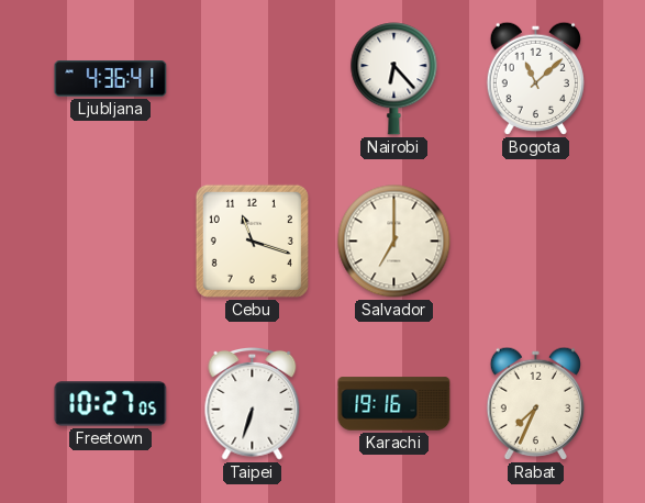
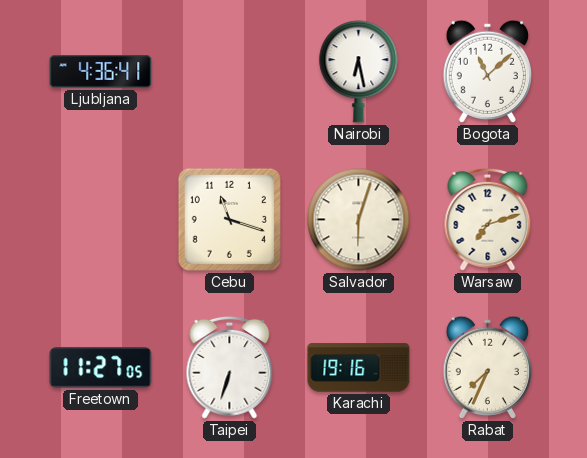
Nairobi: 6:23 -> 6:28
Salvador: 7:00 -> 6:03
Warsaw: none -> 7:12
Freetown: 10:27 -> 11:27
